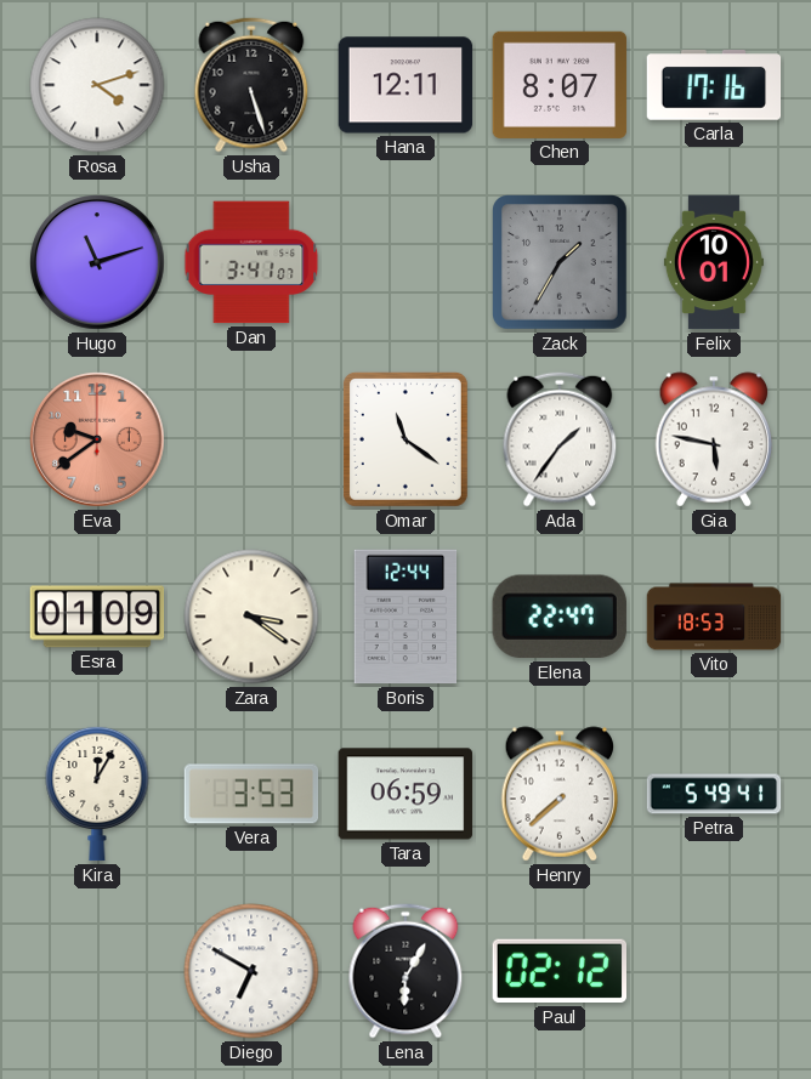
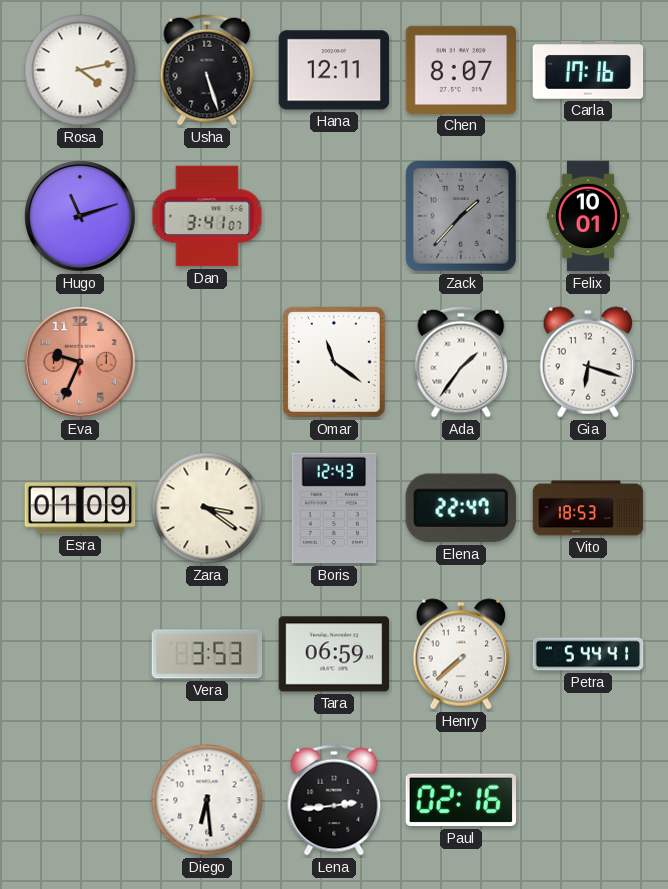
Rosa: 4:12 -> 4:13
Zack: 1:35 -> 1:37
Eva: 9:39 -> 9:34
Gia: 5:47 -> 6:18
Boris: 12:44 -> 12:43
Kira: 12:05 -> none
Petra: 5:49 -> 5:44
Diego: 6:50 -> 6:29
Lena: 6:05 -> 2:44
Paul: 02:12 -> 02:16
